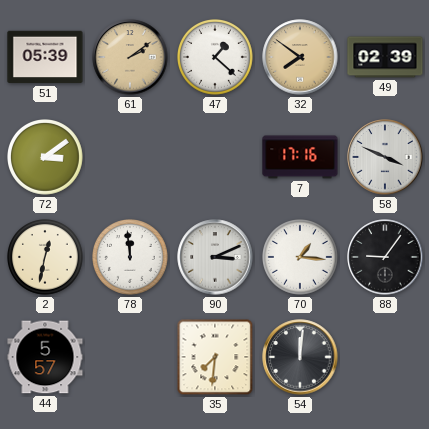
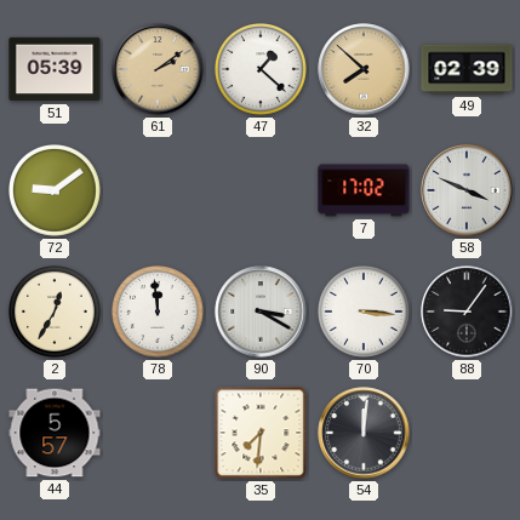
32: 7:51 -> 7:52
72: 3:09 -> 9:09
7: 17:16 -> 17:02
2: 12:32 -> 12:35
90: 3:11 -> 3:20
70: 1:16 -> 3:16
